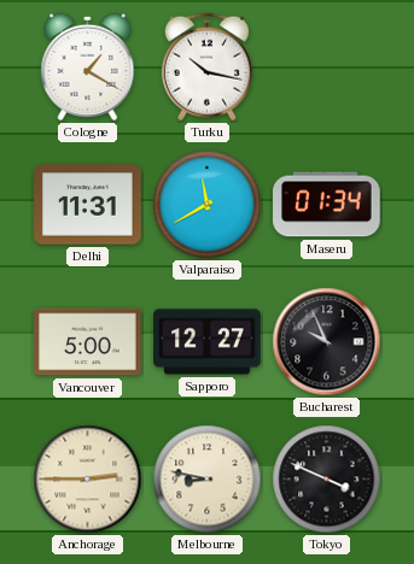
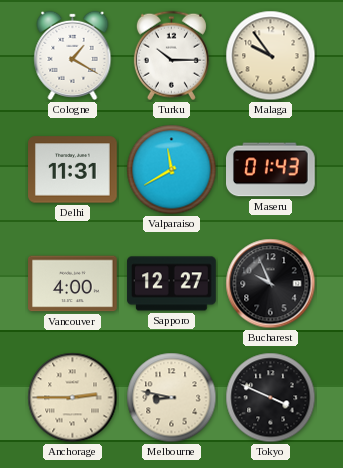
Turku: 10:17 -> 10:15
Malaga: none -> 9:54
Maseru: 01:34 -> 01:43
Vancouver: 5:00 -> 4:00
